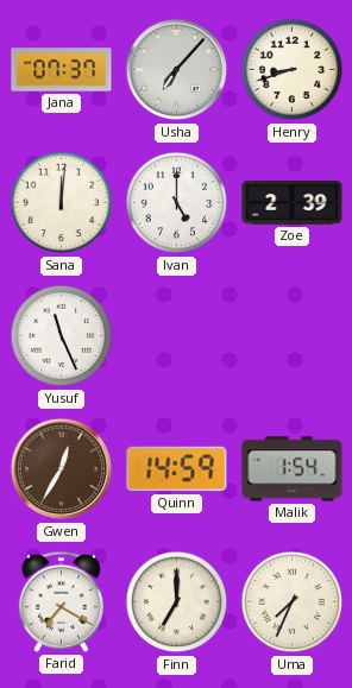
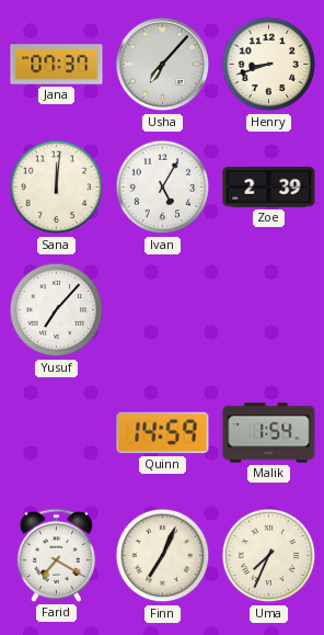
Ivan: 5:00 -> 5:05
Yusuf: 11:26 -> 7:07
Gwen: 12:35 -> none
Finn: 7:00 -> 7:04
